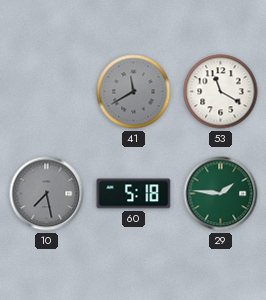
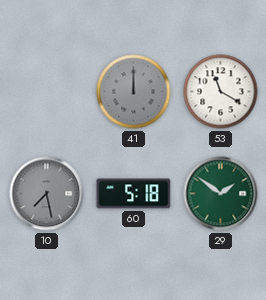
41: 11:40 -> 12:00
29: 1:46 -> 1:51
